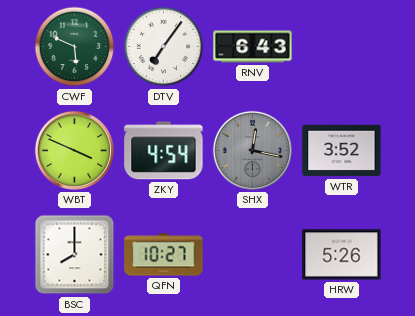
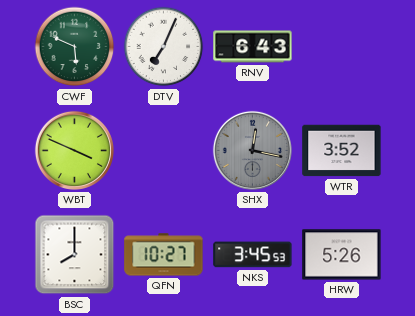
DTV: 7:06 -> 7:04
ZKY: 4:54 -> none
NKS: none -> 3:45
